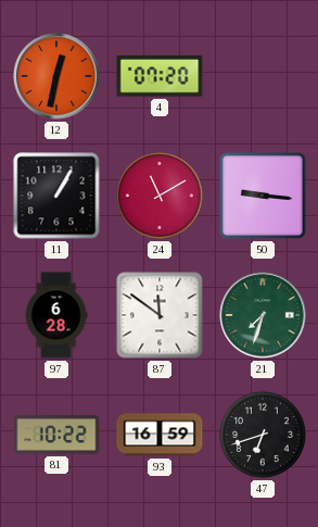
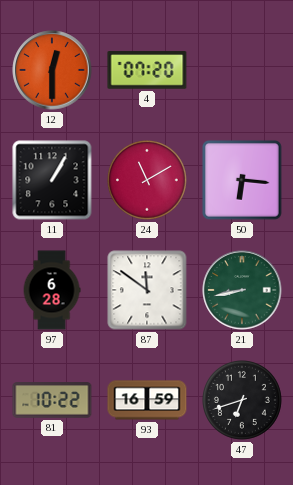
12: 12:32 -> 12:30
50: 9:16 -> 6:16
21: 7:33 -> 8:43
